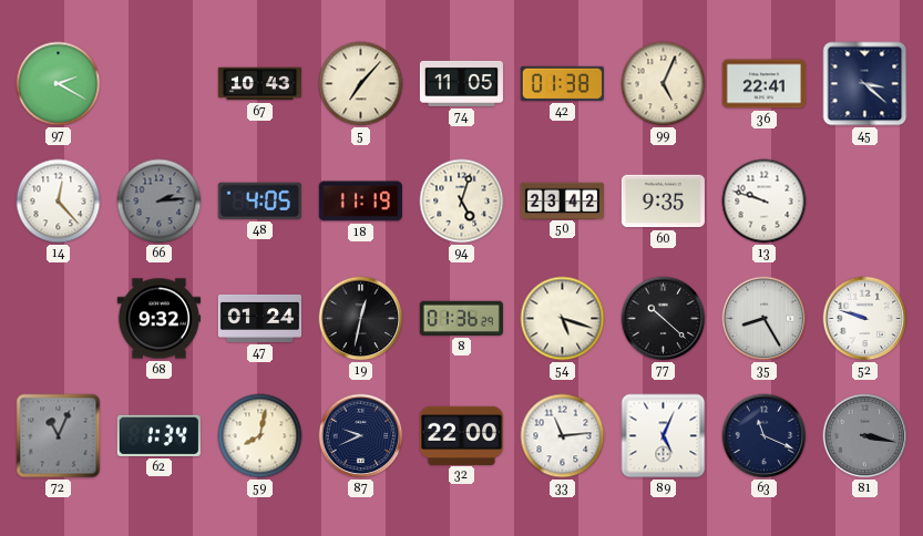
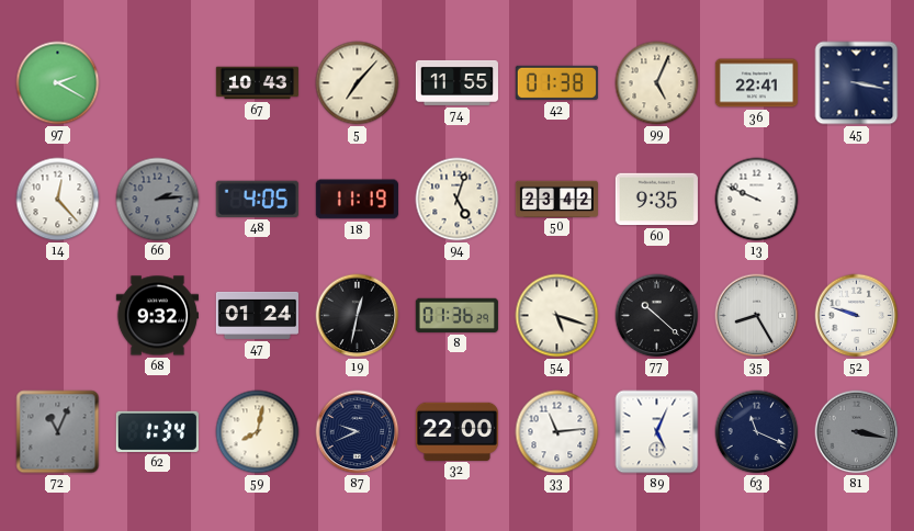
74: 11:05 -> 11:55
45: 3:22 -> 3:17
13: 9:48 -> 9:49
